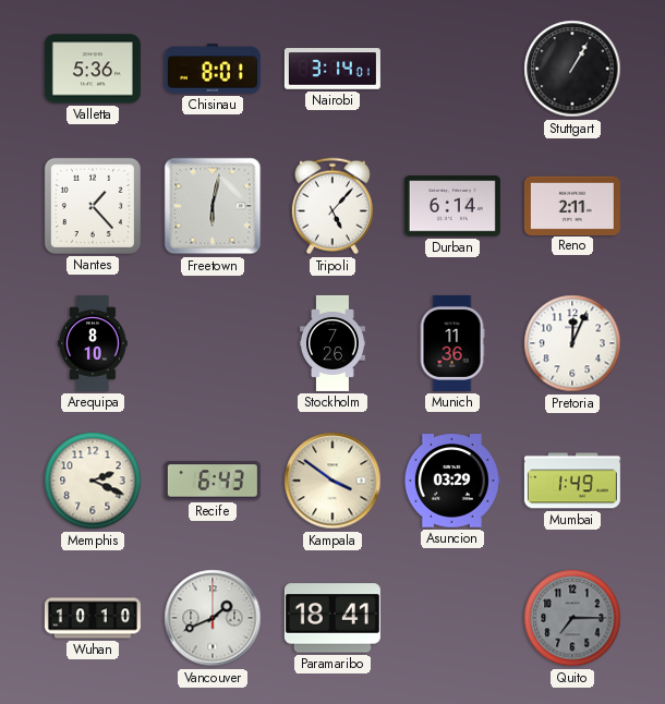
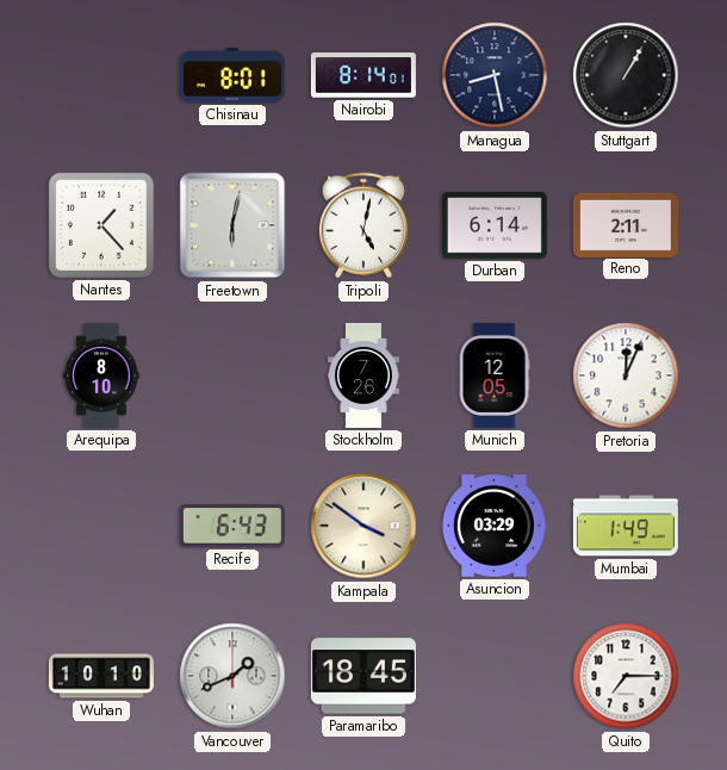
Valletta: 5:36 -> none
Nairobi: 3:14 -> 8:14
Managua: none -> 8:28
Tripoli: 5:07 -> 5:02
Munich: 11:36 -> 12:05
Memphis: 2:19 -> none
Paramaribo: 18:41 -> 18:45
Quito dial: grey -> white
